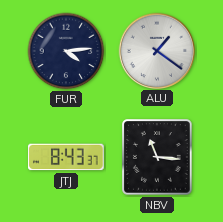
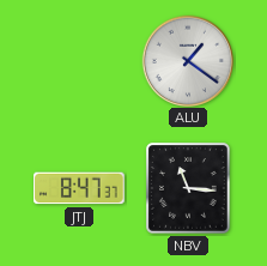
FUR: 4:14 -> none
JTJ: 8:43 -> 8:47
